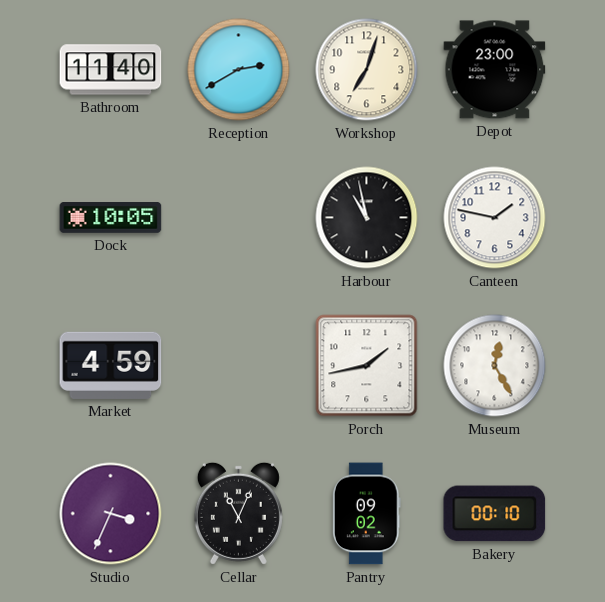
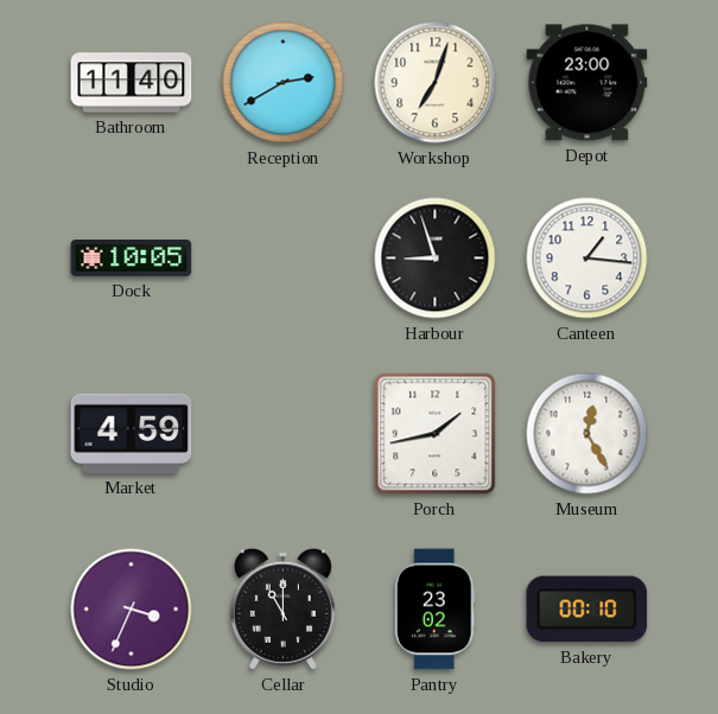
Harbour: 10:58 -> 8:57
Canteen: 1:47 -> 1:16
Cellar: 11:04 -> 11:00
Pantry: 09:02 -> 23:02
